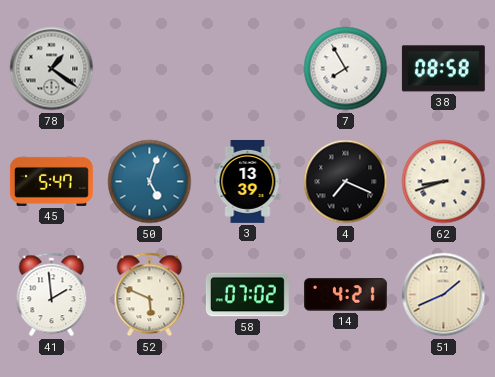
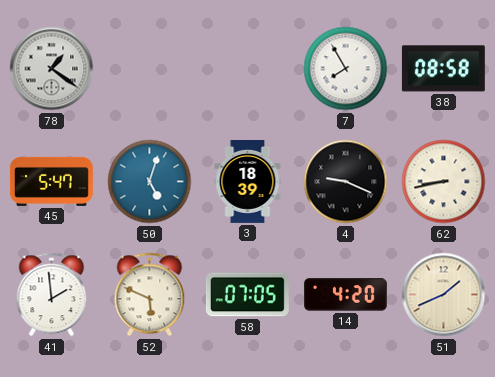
3: 13:39 -> 18:39
4: 7:19 -> 9:19
62: 8:42 -> 8:43
58: 07:02 -> 07:05
14: 4:21 -> 4:20
